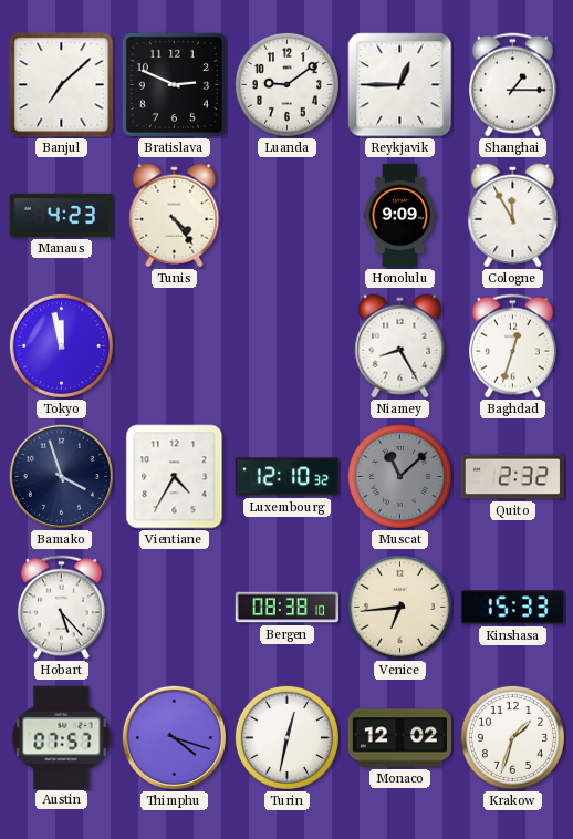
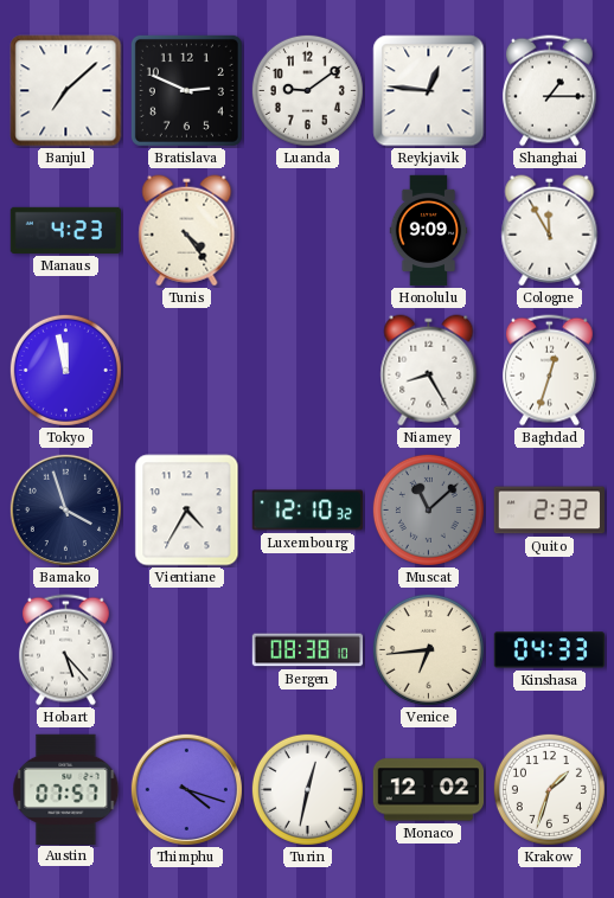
Reykjavik: 12:45 -> 12:46
Kinshasa: 15:33 -> 04:33
